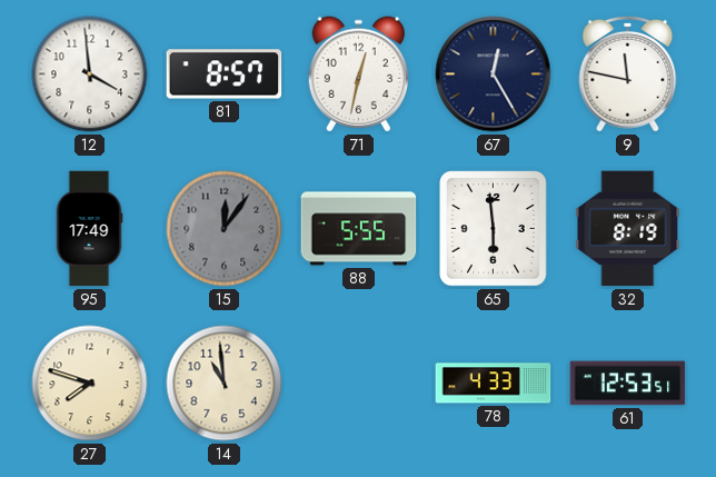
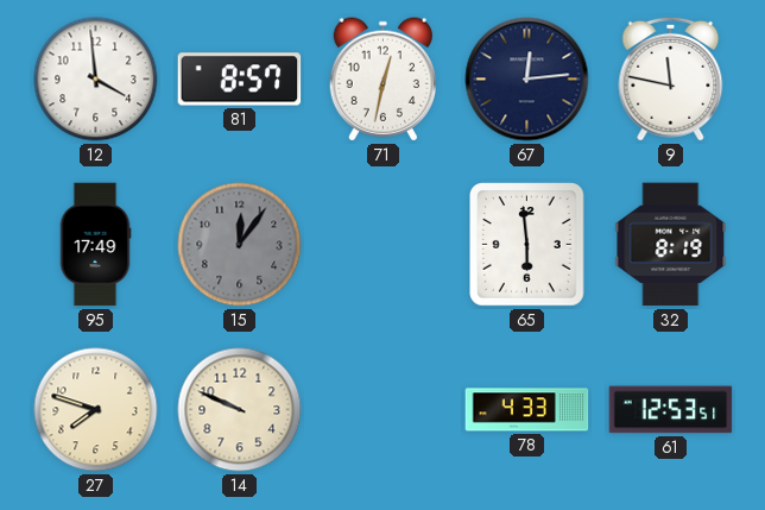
67: 12:25 -> 12:14
88: 5:55 -> none
14: 10:59 -> 9:49
